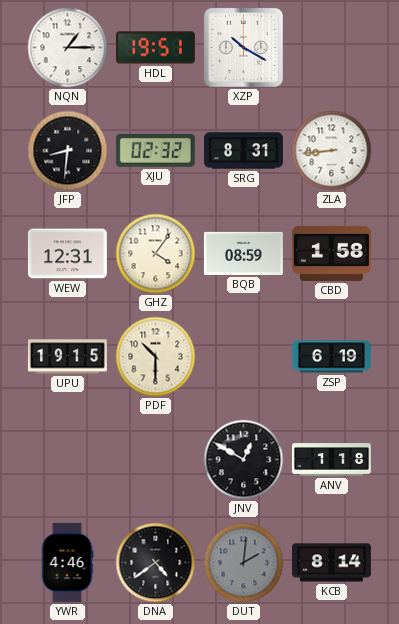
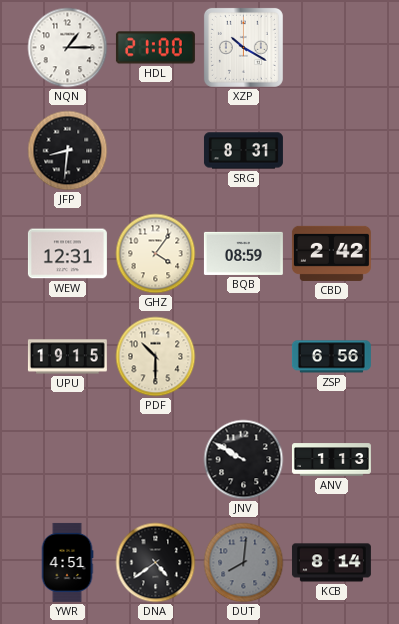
HDL: 19:51 -> 21:00
XJU: 02:32 -> none
ZLA: 8:44 -> none
CBD: 1:58 -> 2:42
ZSP: 6:19 -> 6:56
JNV: 12:50 -> 9:50
ANV: 1:18 -> 1:13
YWR: 4:46 -> 4:51
DUT: 2:01 -> 8:01
